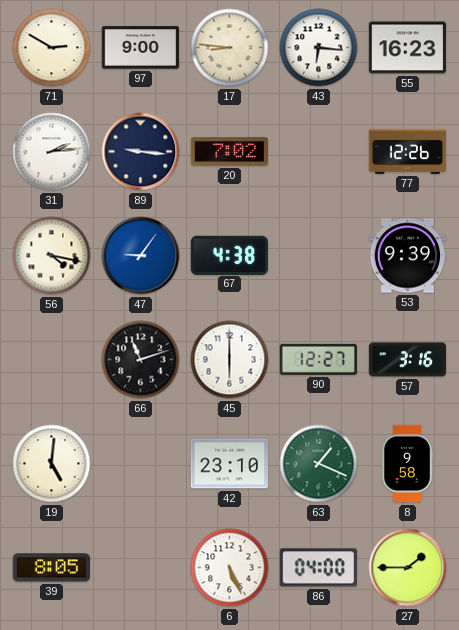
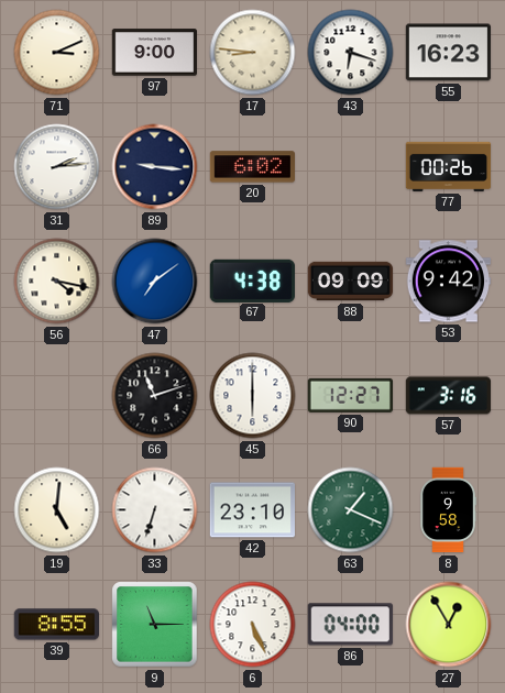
71: 2:50 -> 3:11
43: 6:16 -> 6:18
20: 7:02 -> 6:02
77: 12:26 -> 00:26
47: 9:06 -> 7:09
88: none -> 09:09
53: 9:39 -> 9:42
33: none -> 6:33
39: 8:05 -> 8:55
9: none -> 11:15
27: 1:45 -> 12:55
